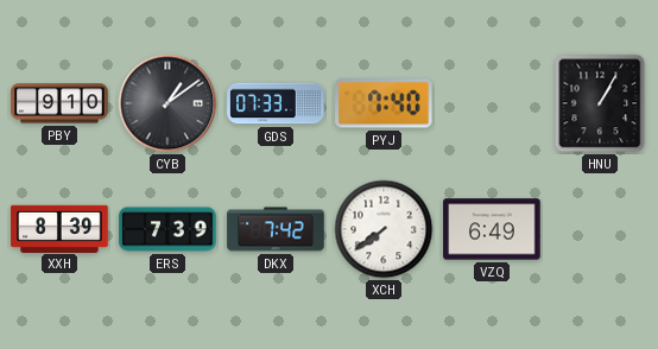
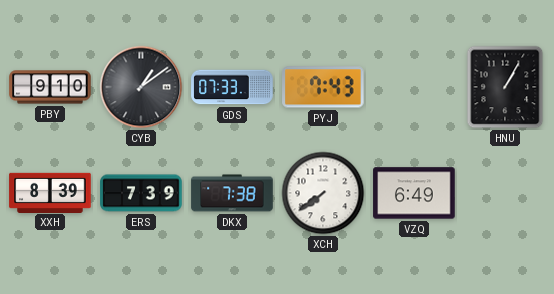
PYJ: 7:40 -> 7:43
DKX: 7:42 -> 7:38
